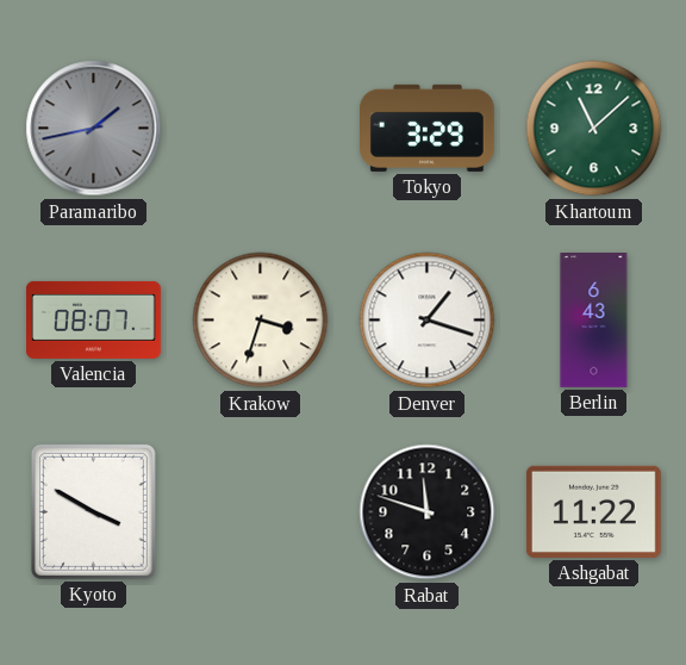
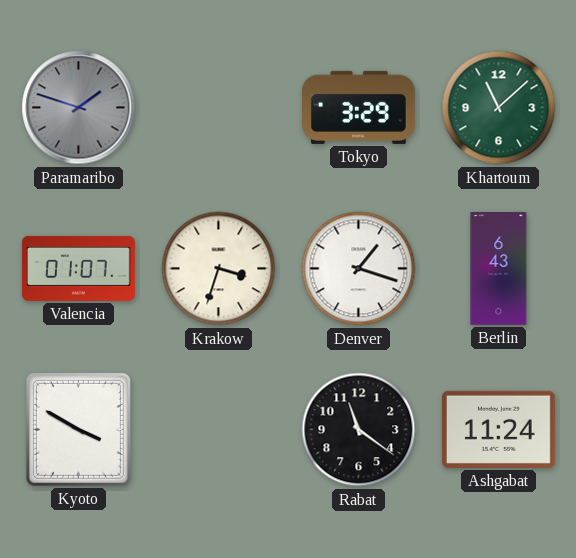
Paramaribo: 1:43 -> 1:48
Valencia: 08:07 -> 01:07
Rabat: 11:48 -> 11:21
Ashgabat: 11:22 -> 11:24
